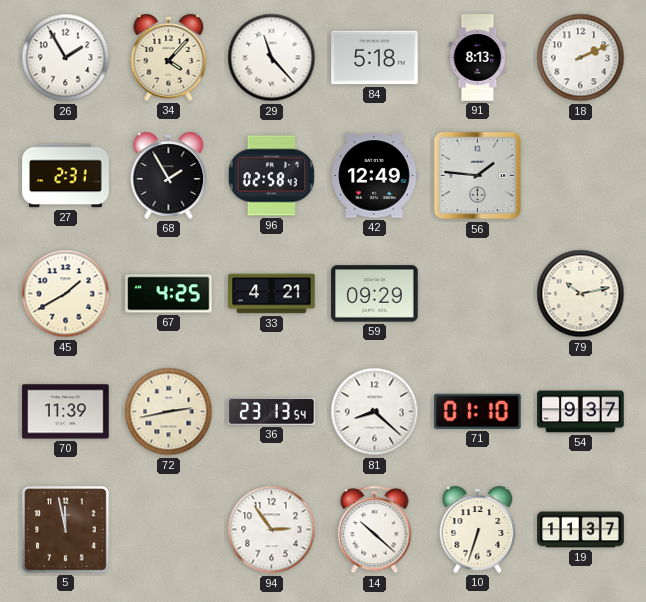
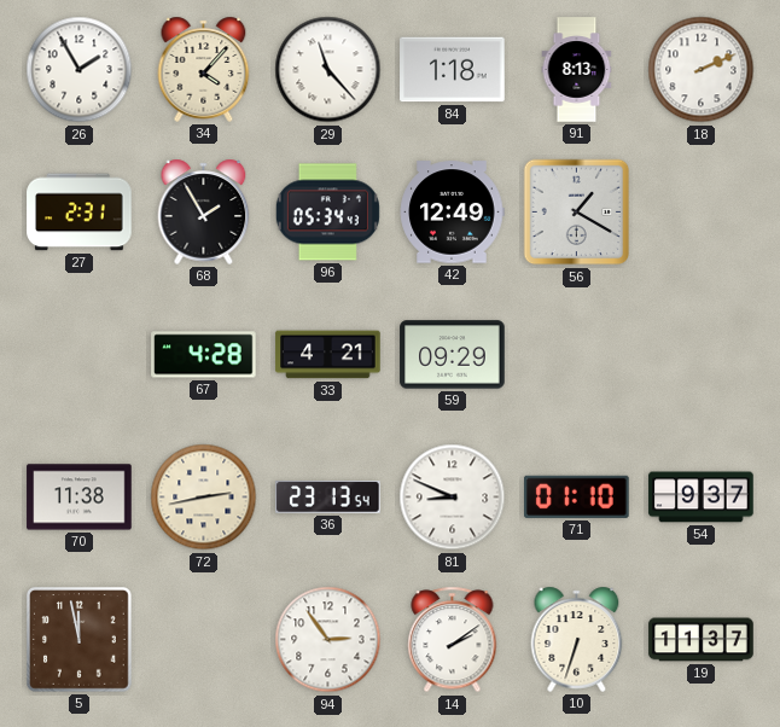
84: 5:18 -> 1:18
96: 02:58 -> 05:34
56: 1:46 -> 1:20
45: 1:40 -> none
67: 4:25 -> 4:28
79: 10:13 -> none
70: 11:39 -> 11:38
81: 8:22 -> 8:49
14: 10:22 -> 2:09
